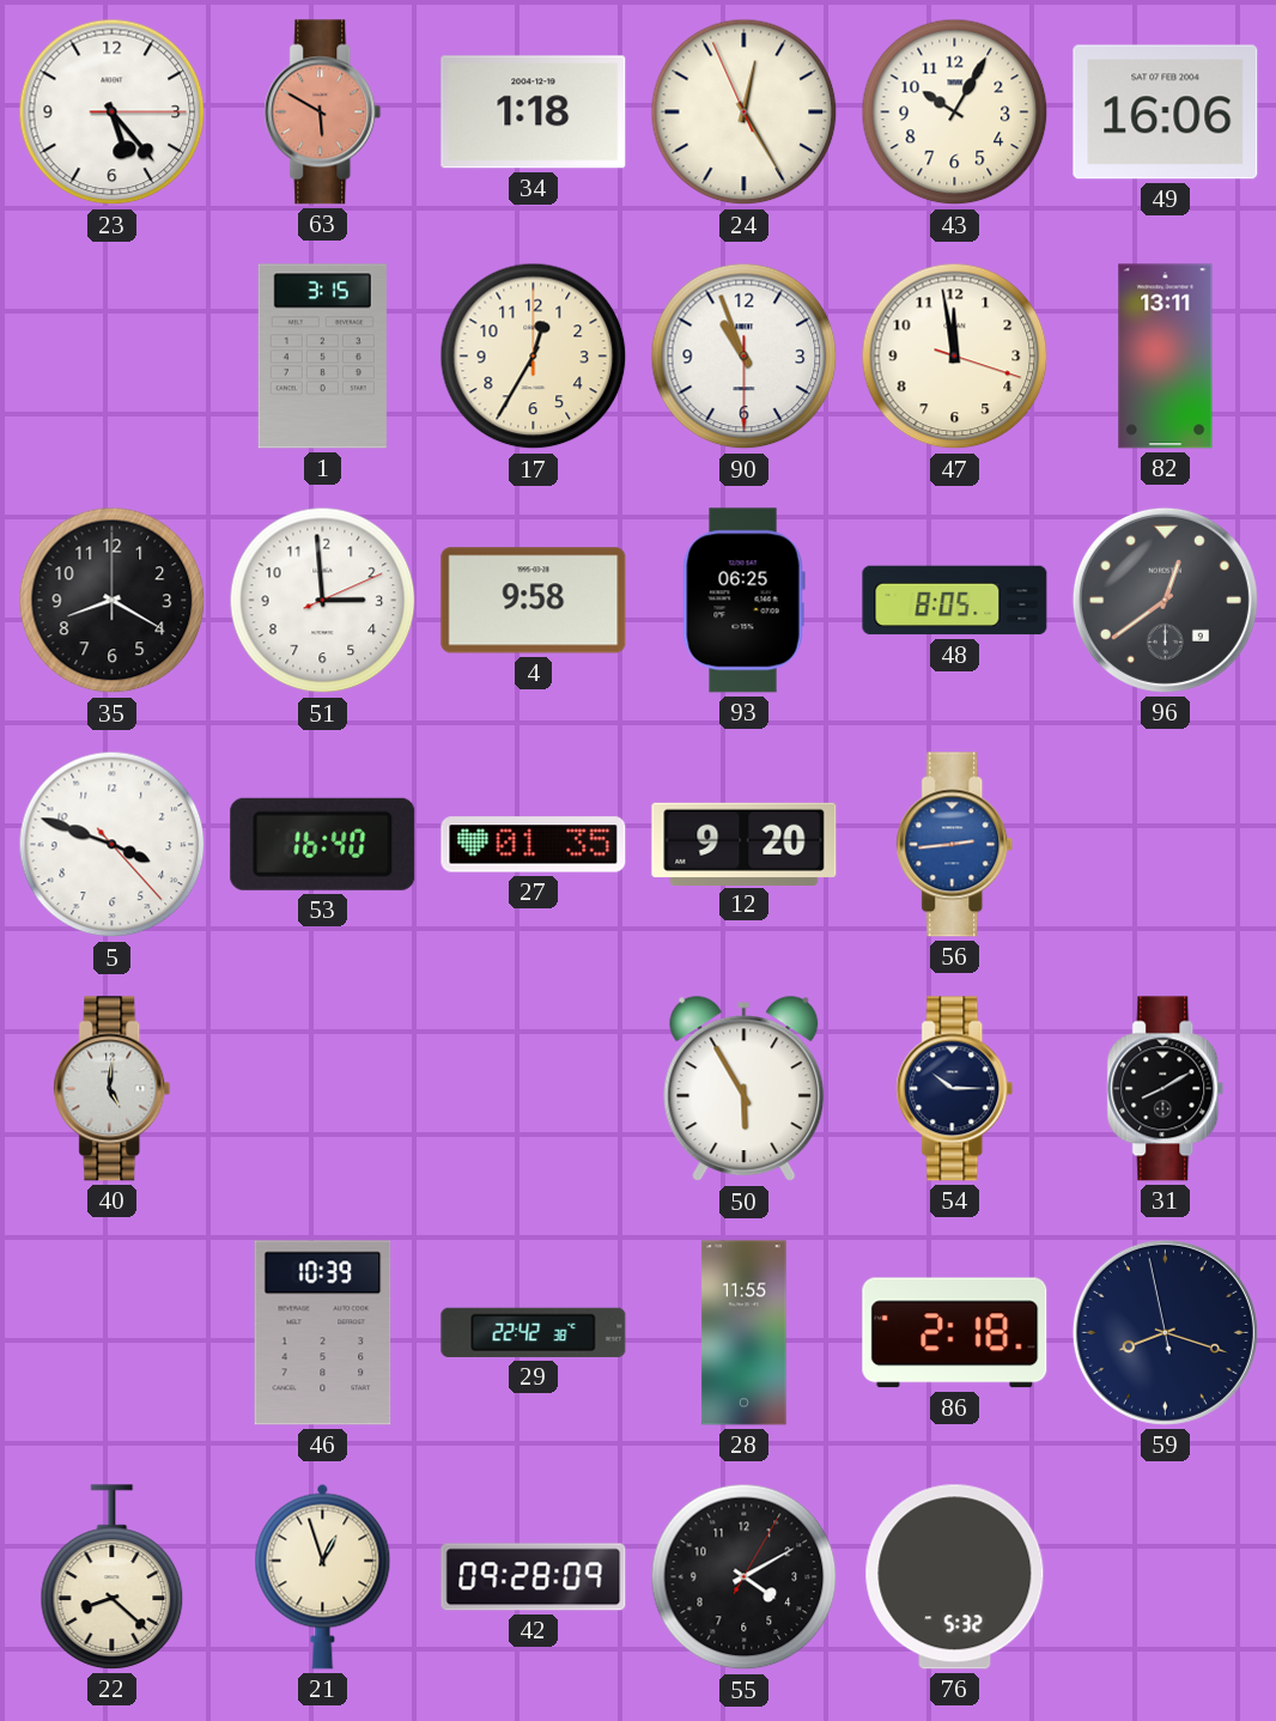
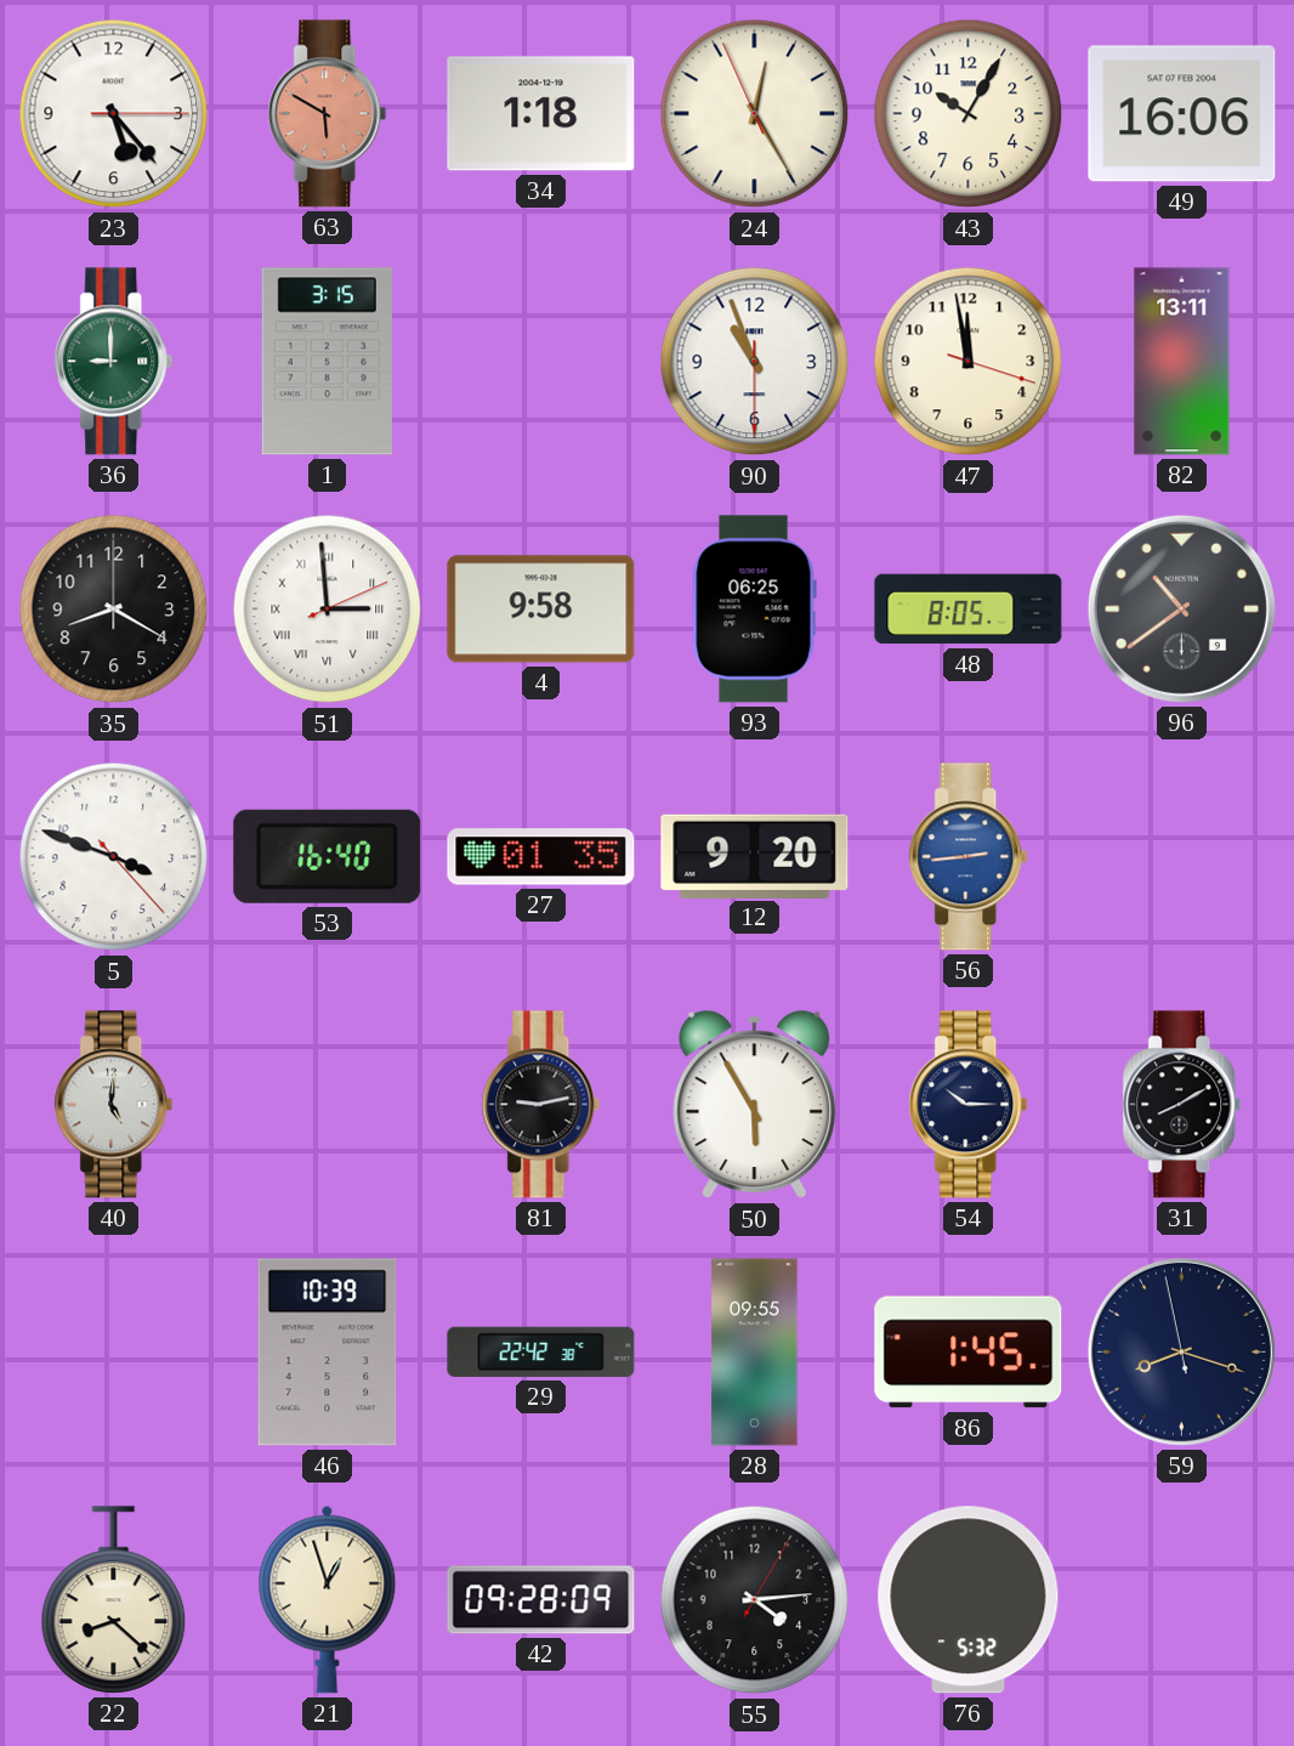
36: none -> 9:00
17: 12:35 -> none
51 numerals: Arabic -> Roman
96: 12:39 -> 10:39
81: none -> 9:13
28: 11:55 -> 09:55
86: 2:18 -> 1:45
55: 4:10 -> 4:14
